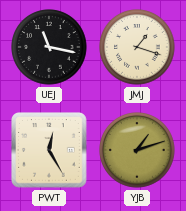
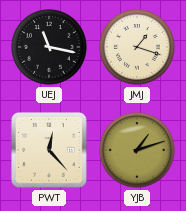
PWT: 12:25 -> 12:23
